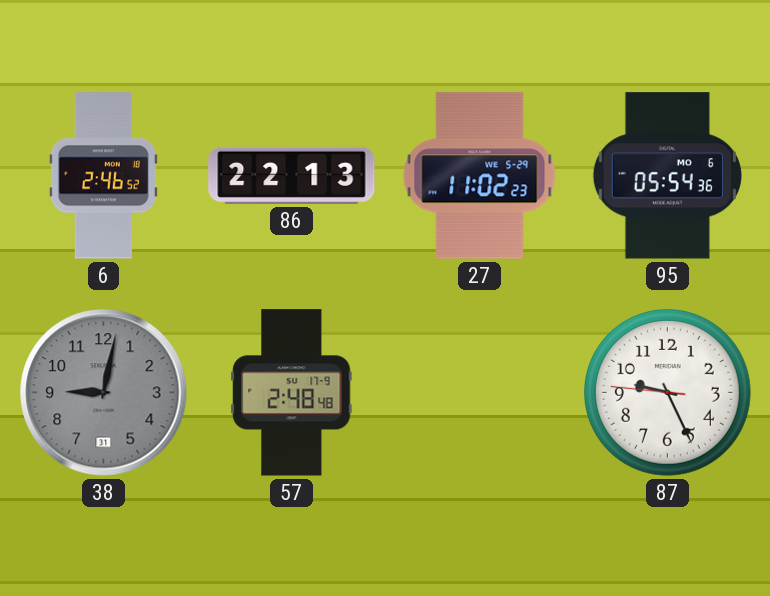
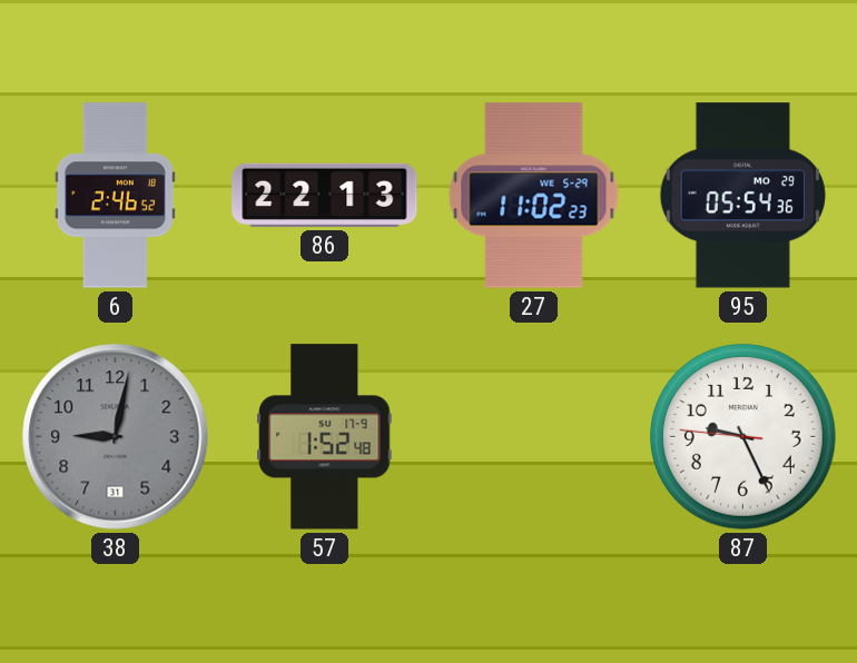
95 date: MO 6 -> MO 29
57: 2:48 -> 1:52
